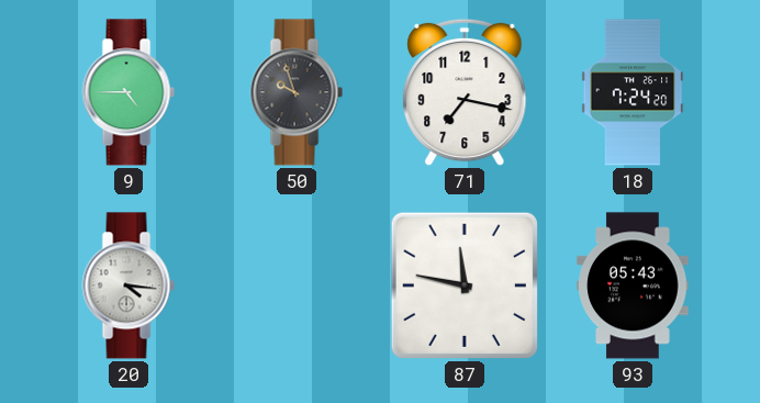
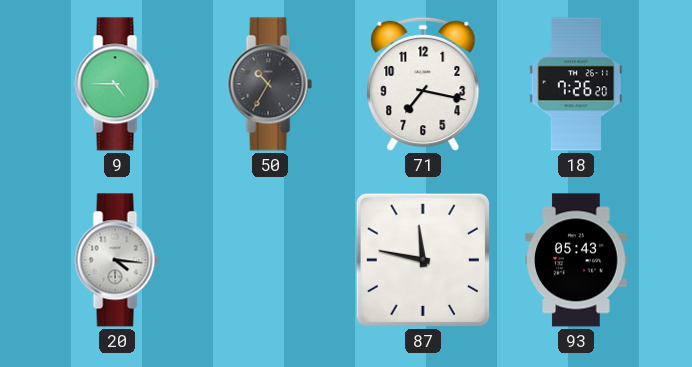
50: 9:57 -> 10:35
18: 7:24 -> 7:26
